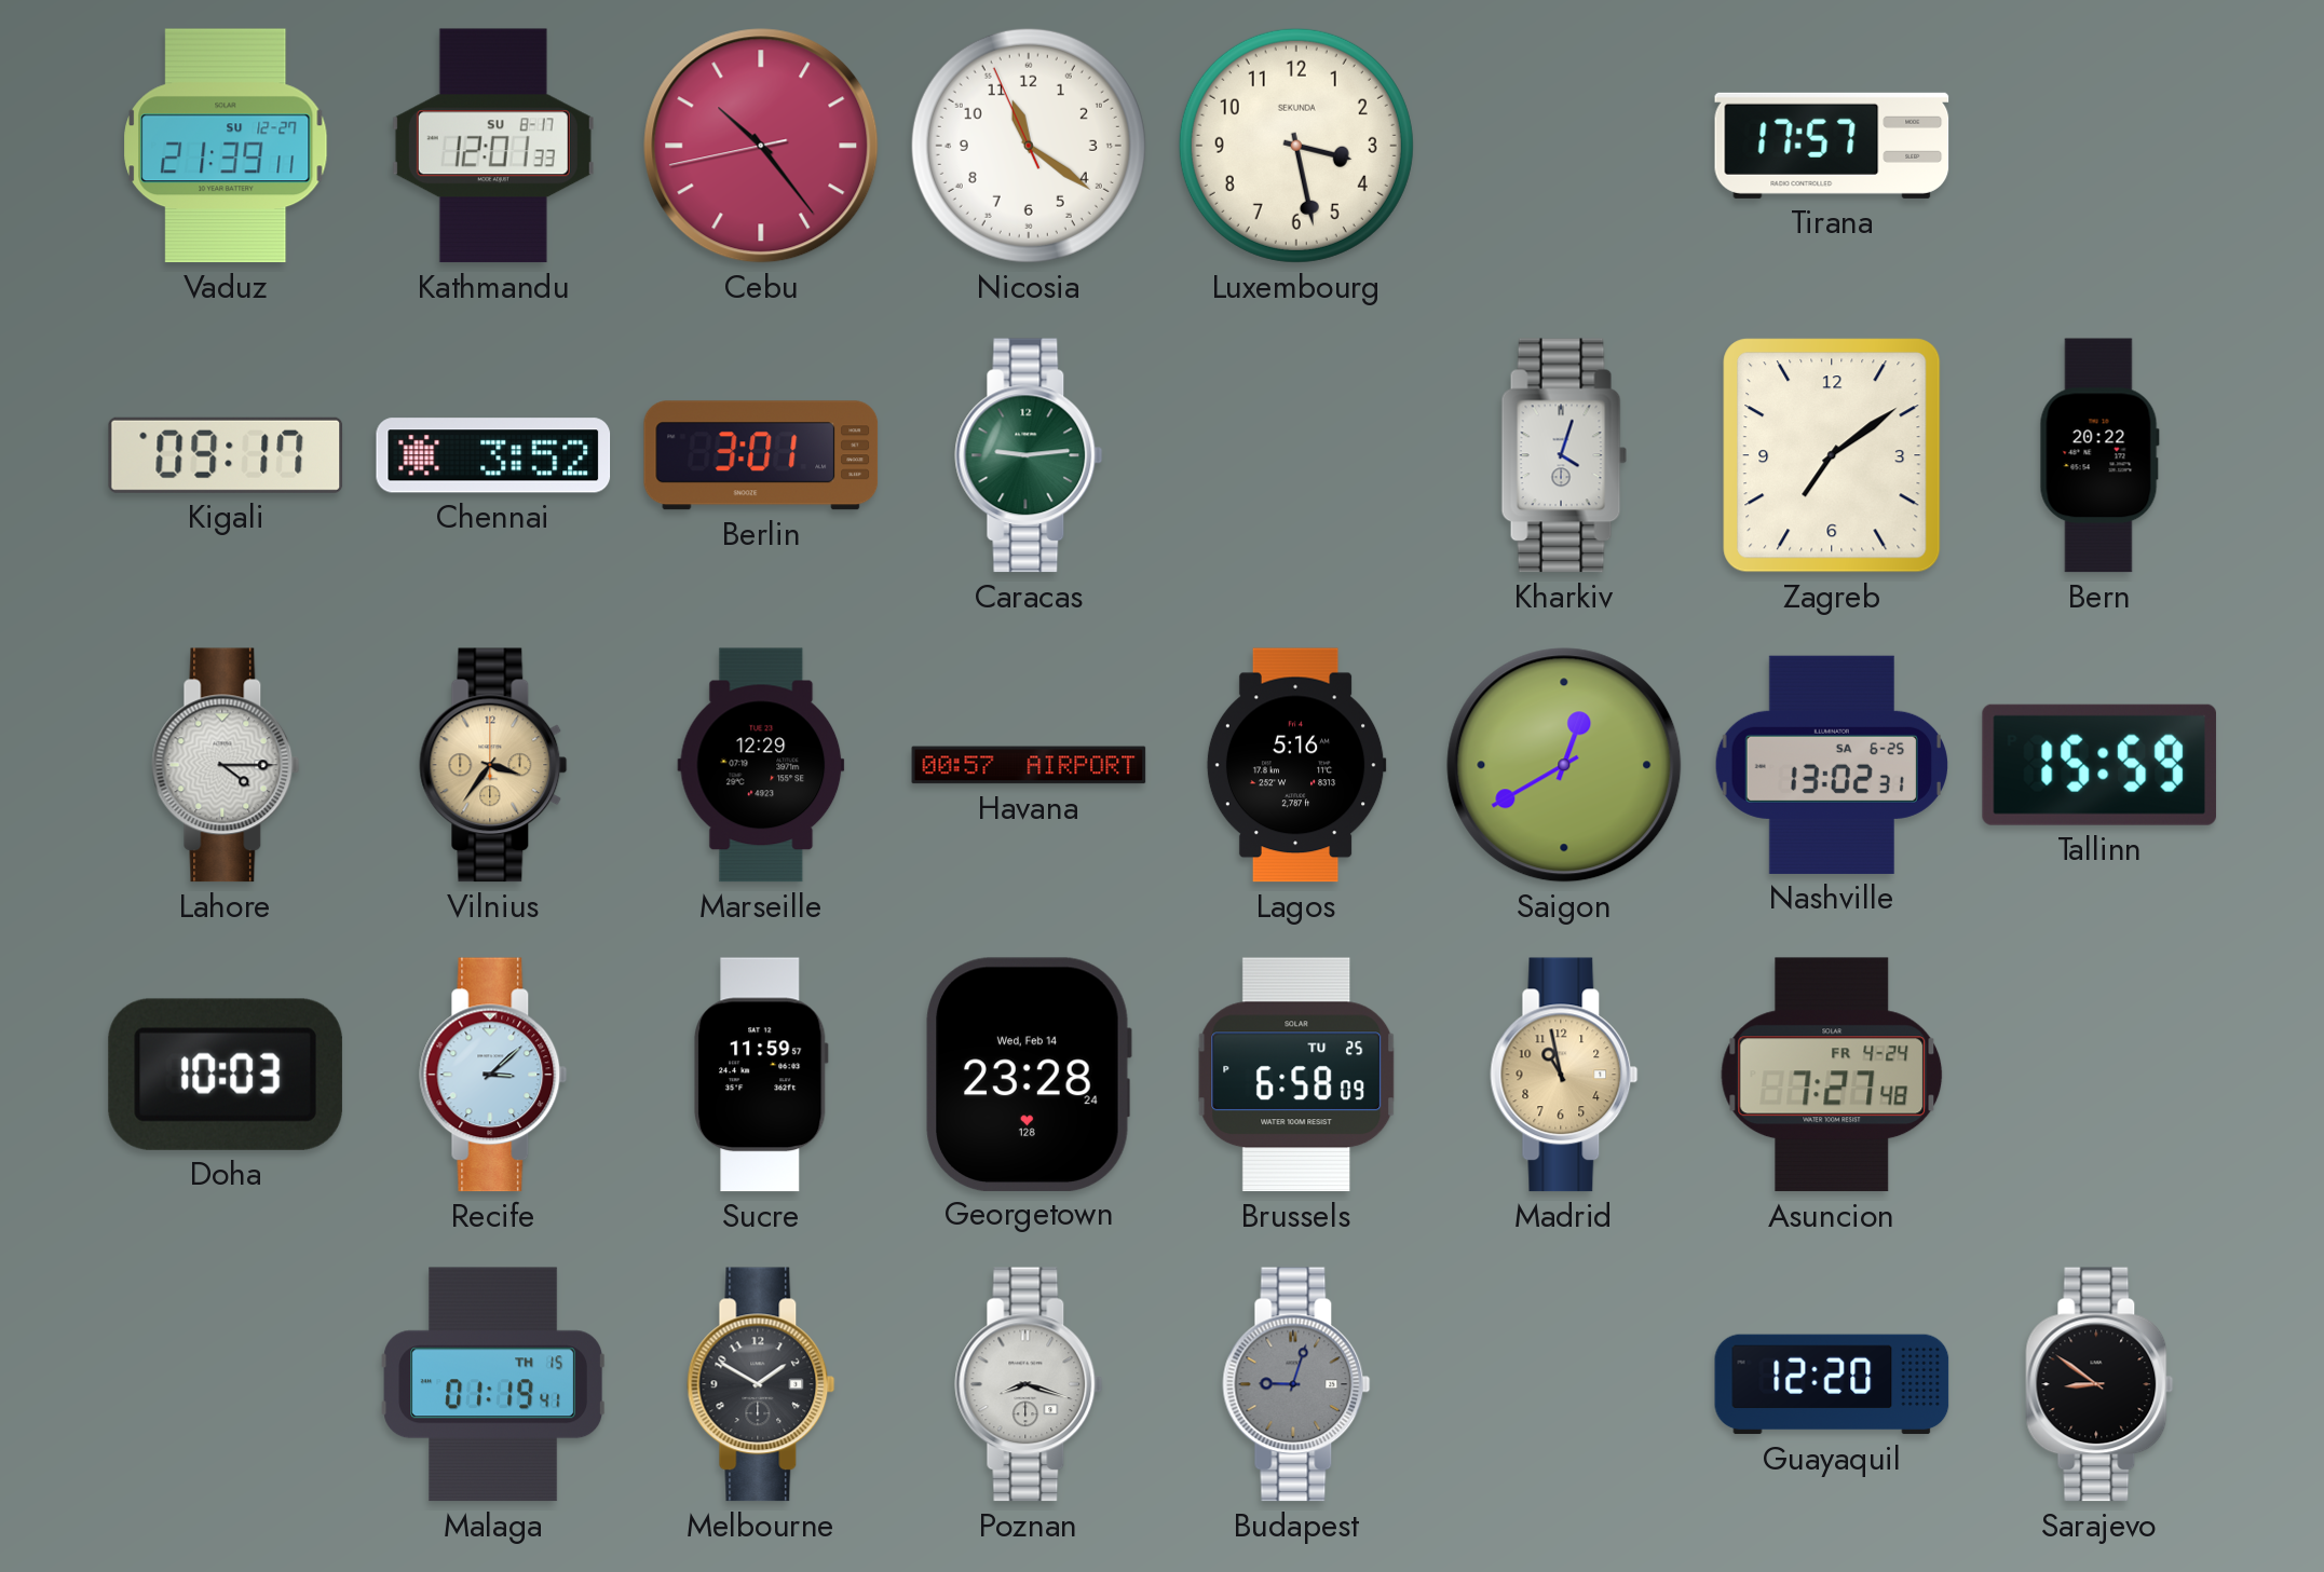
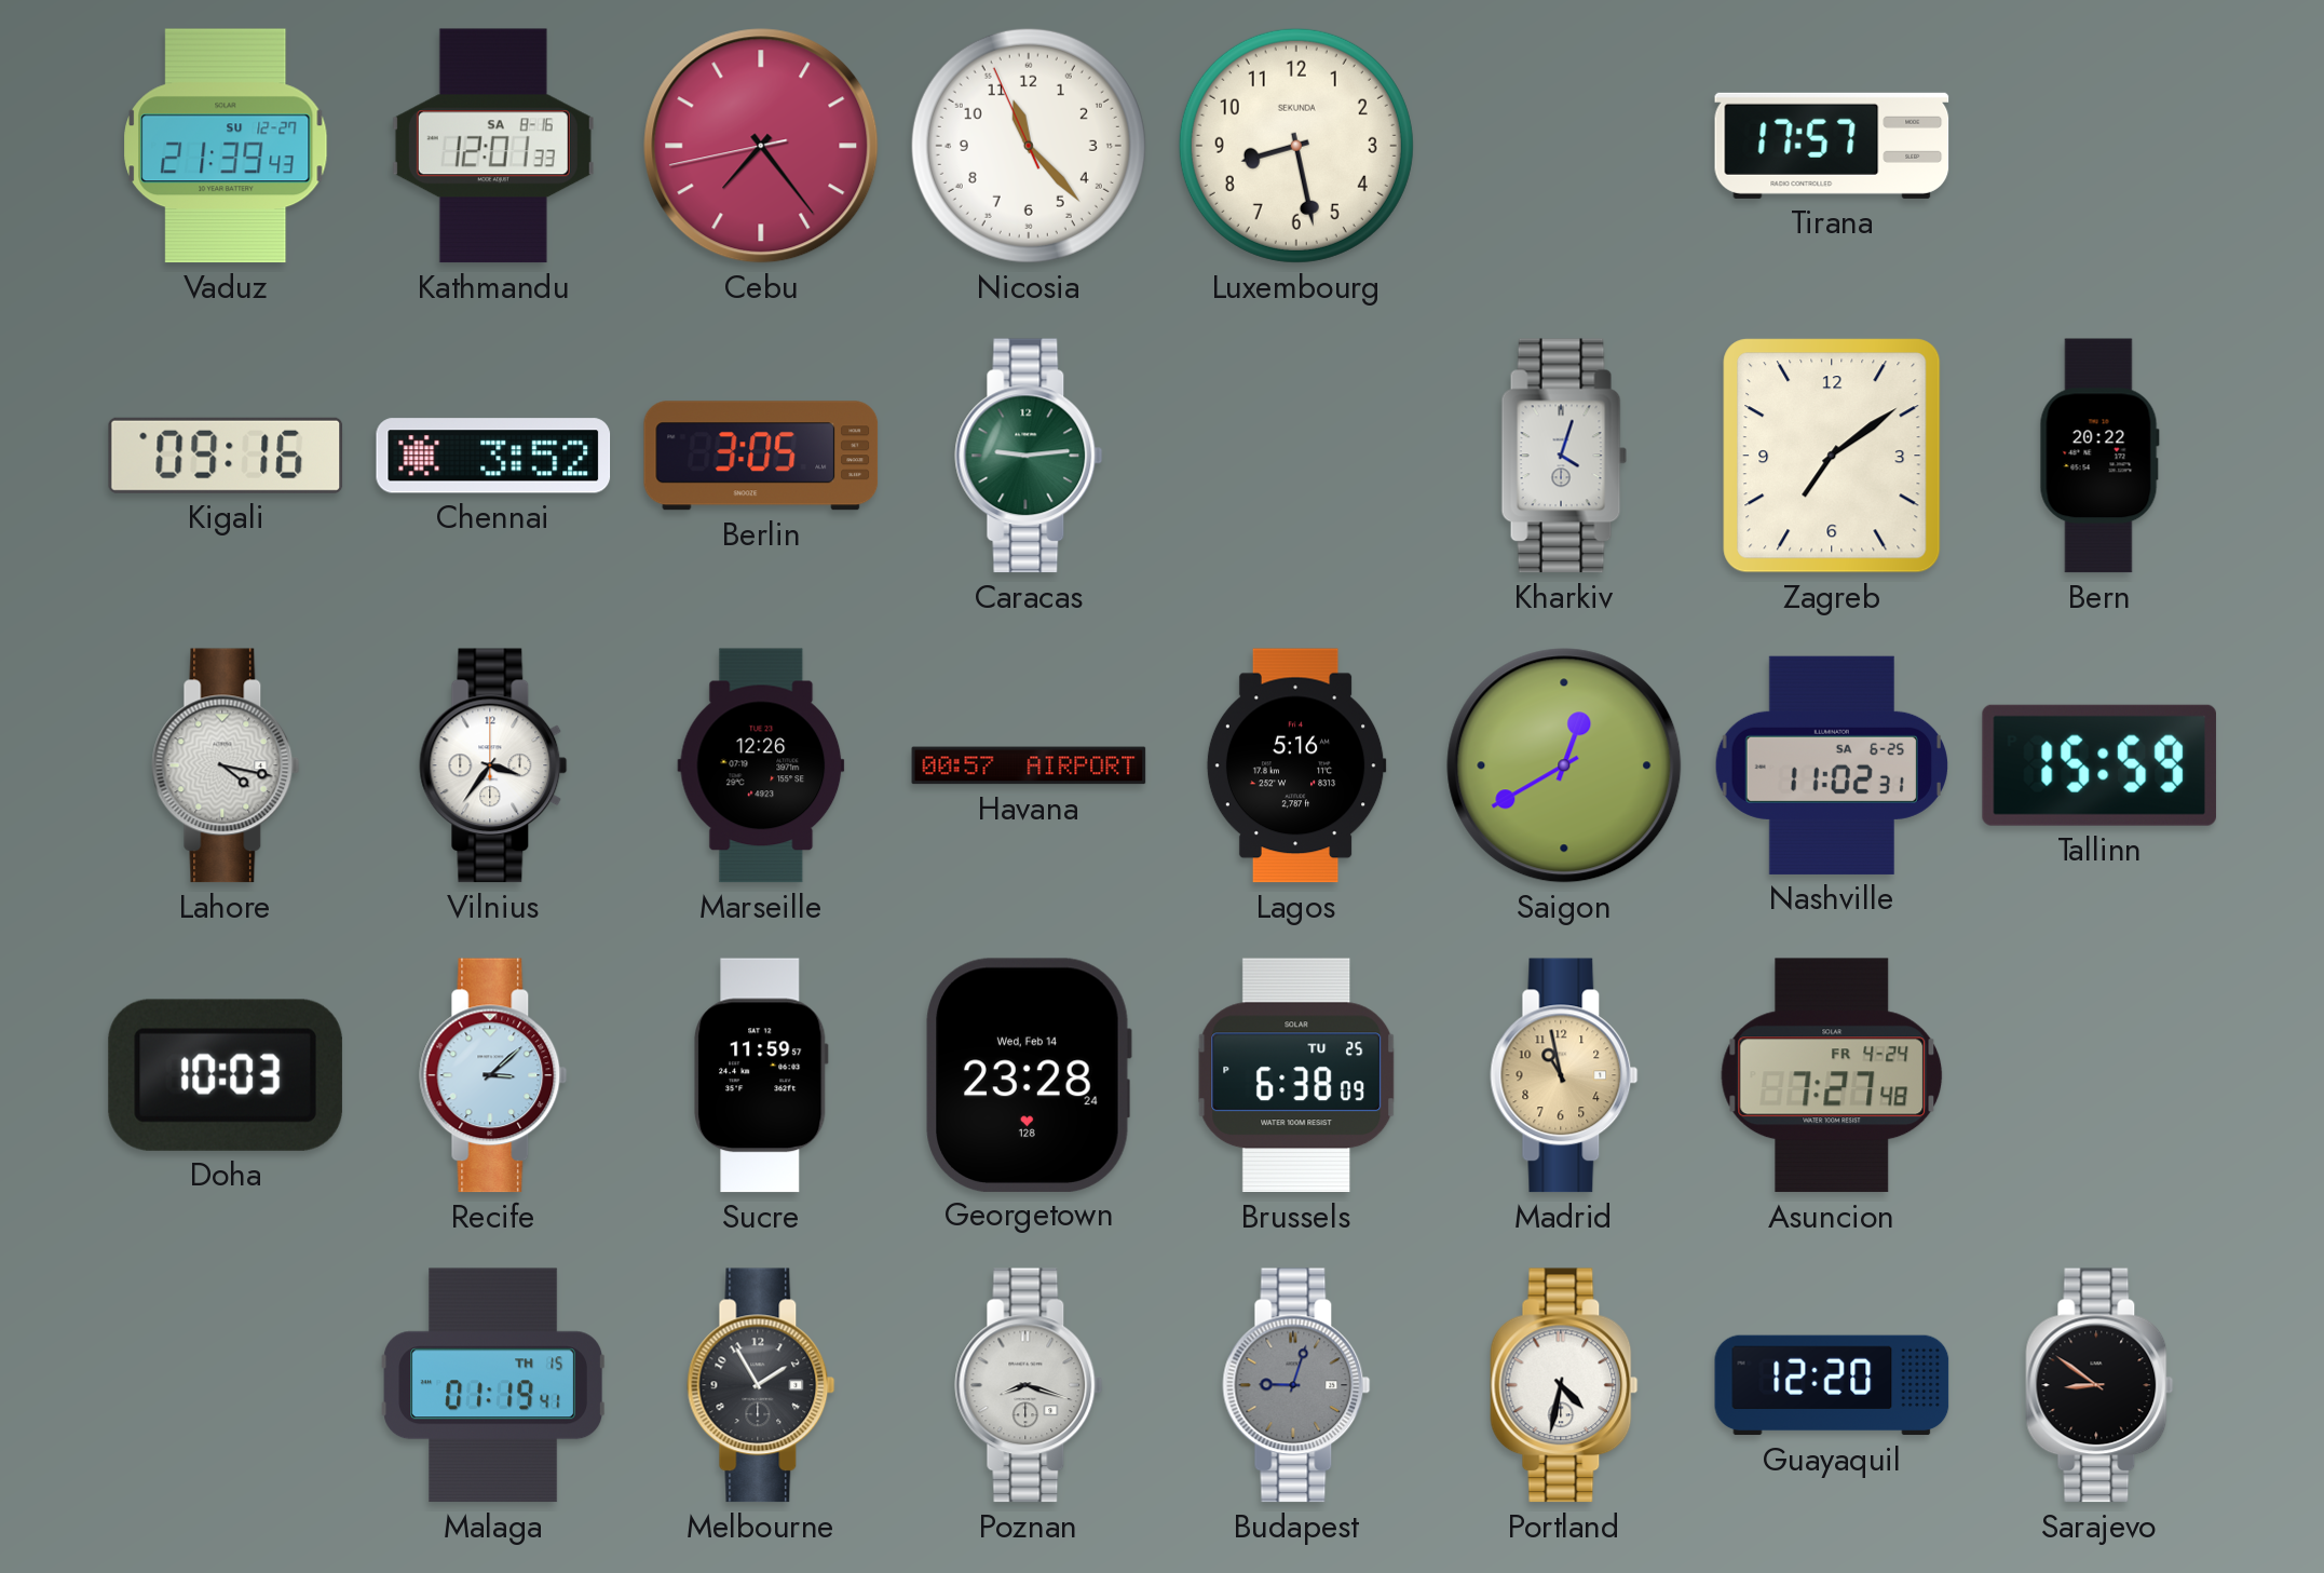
Vaduz: 21:39:11 -> 21:39:43
Kathmandu date: SU 8-17 -> SA 8-16
Cebu: 10:23 -> 7:23
Nicosia: 11:20 -> 11:22
Luxembourg: 3:28 -> 8:28
Kigali: 09:17 -> 09:16
Berlin: 3:01 -> 3:05
Lahore: 4:15 -> 4:17
Vilnius dial: champagne -> white
Marseille: 12:29 -> 12:26
Nashville: 13:02 -> 11:02
Brussels: 6:58 -> 6:38
Melbourne: 1:50 -> 1:55
Portland: none -> 4:32
